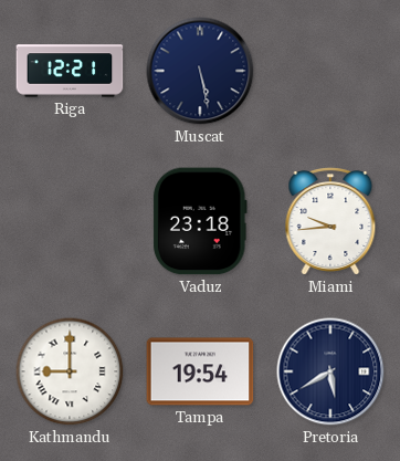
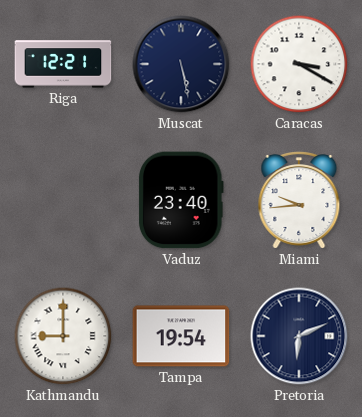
Caracas: none -> 3:20
Vaduz: 23:18 -> 23:40
Pretoria: 5:40 -> 6:11
